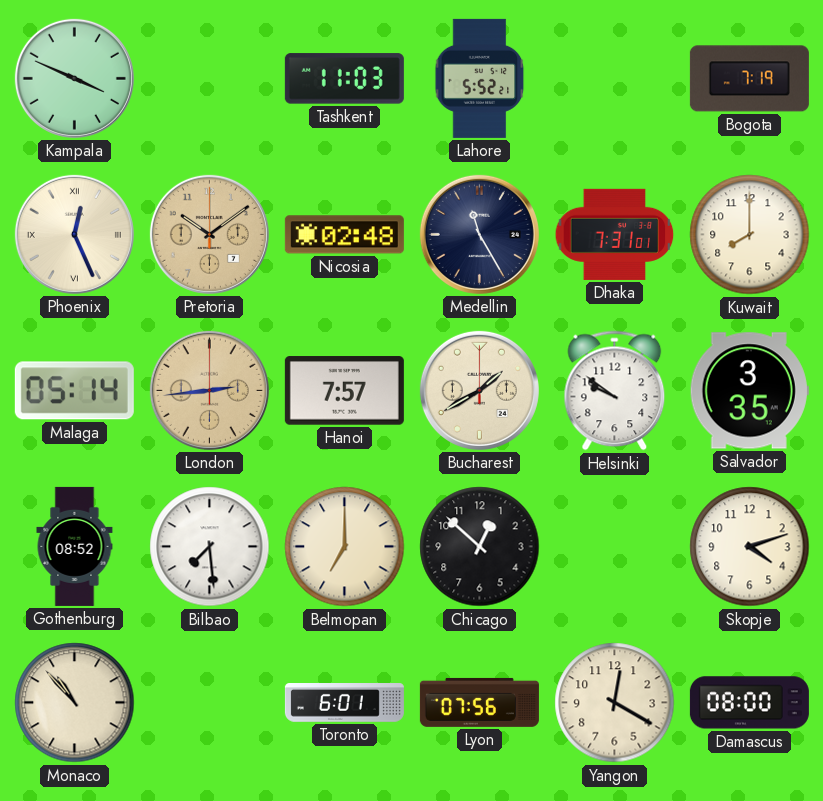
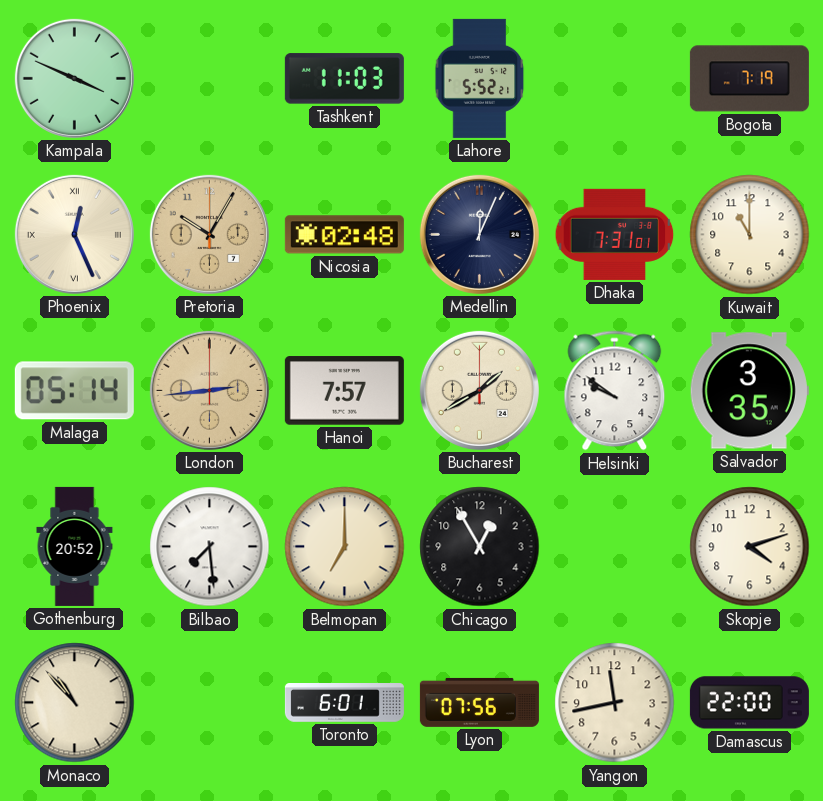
Pretoria: 10:09 -> 10:05
Medellin: 11:25 -> 12:04
Kuwait: 8:00 -> 11:00
Gothenburg: 08:52 -> 20:52
Chicago: 12:52 -> 12:55
Yangon: 12:20 -> 11:43
Damascus: 08:00 -> 22:00
